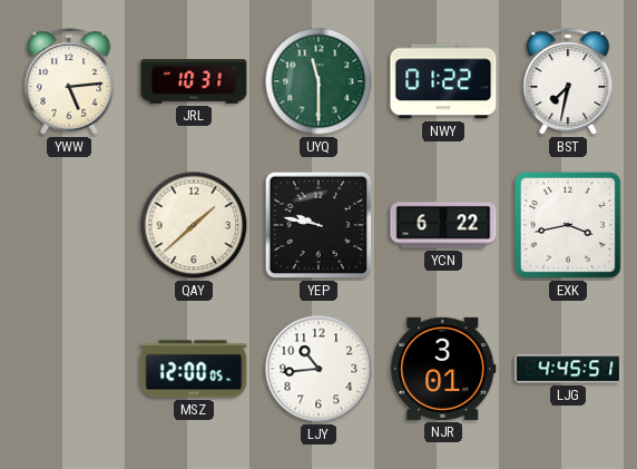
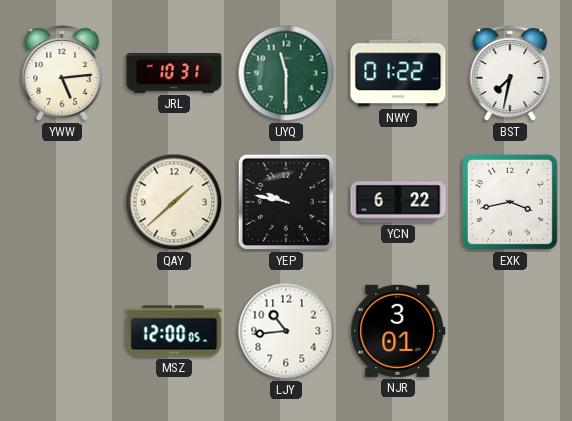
LJG: 4:45 -> none
